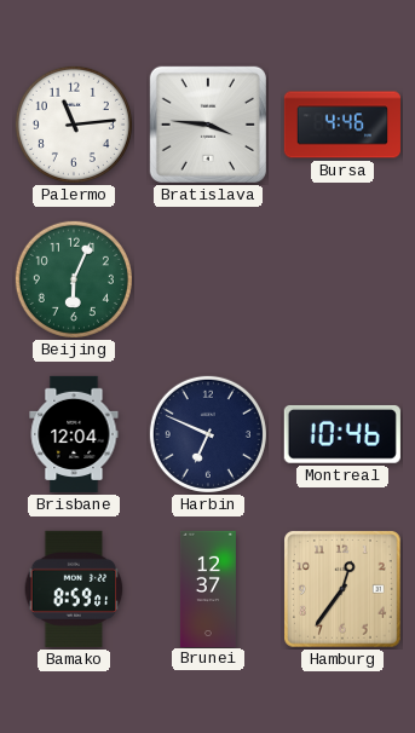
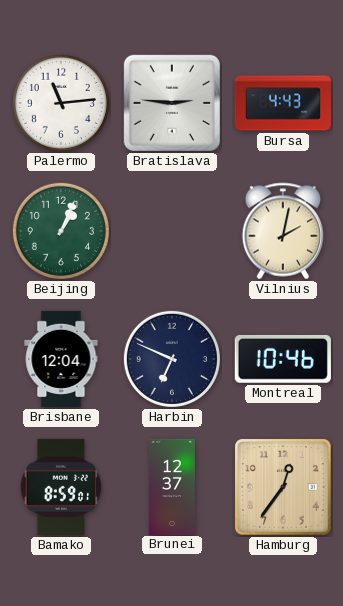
Bratislava: 3:46 -> 2:46
Bursa: 4:46 -> 4:43
Beijing: 6:04 -> 1:04
Vilnius: none -> 2:02
